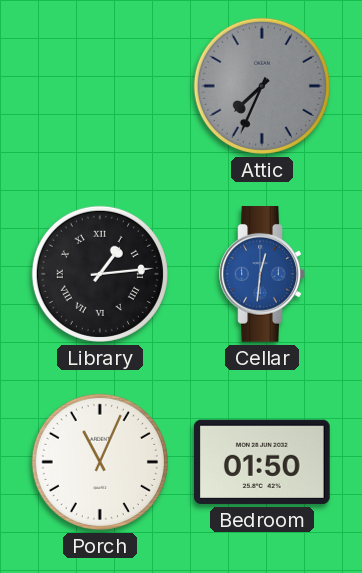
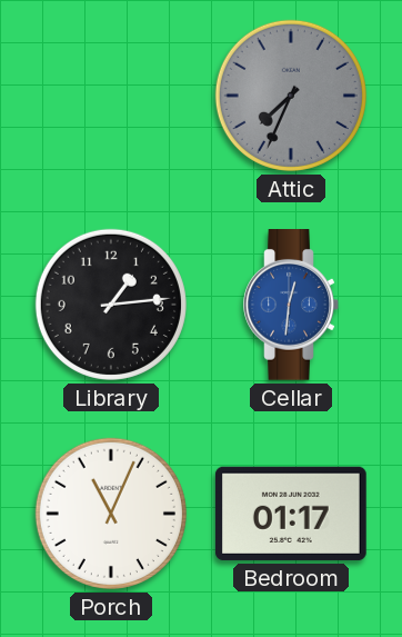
Library numerals: Roman -> Arabic
Bedroom: 01:50 -> 01:17
